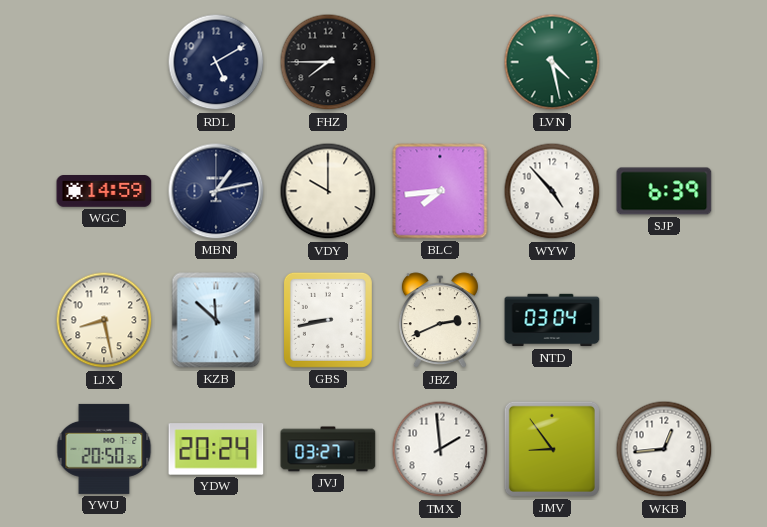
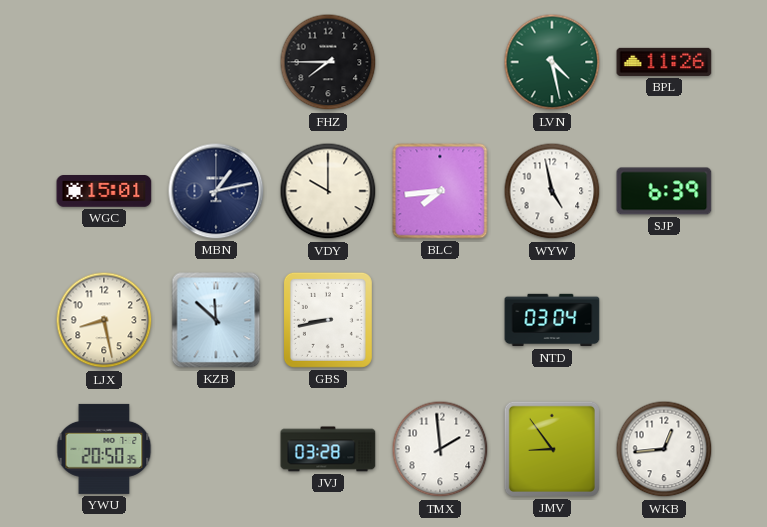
RDL: 5:10 -> none
BPL: none -> 11:26
WGC: 14:59 -> 15:01
WYW: 4:53 -> 4:58
JBZ: 2:41 -> none
YDW: 20:24 -> none
JVJ: 03:27 -> 03:28
